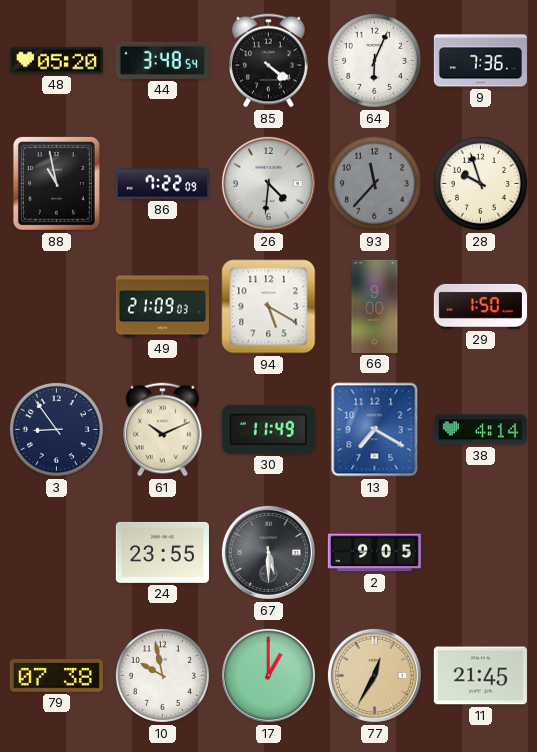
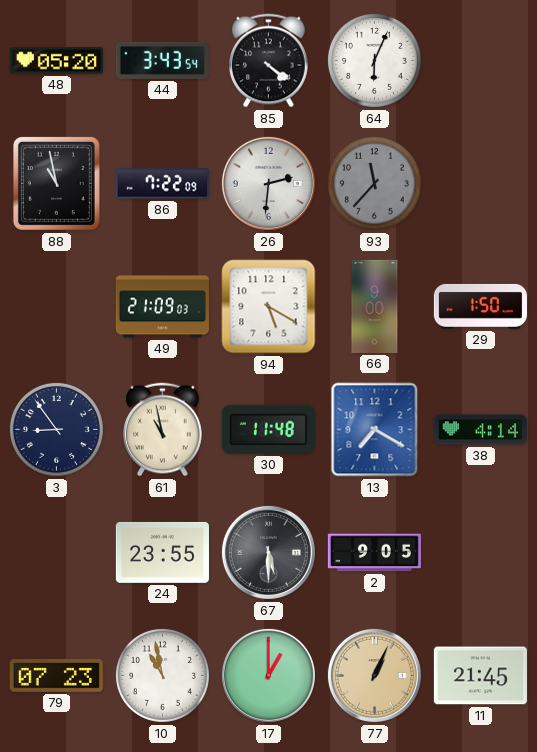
44: 3:48 -> 3:43
9: 7:36 -> none
26: 4:31 -> 2:31
28: 9:57 -> none
61: 10:11 -> 10:58
30: 11:49 -> 11:48
79: 07:38 -> 07:23
10: 9:58 -> 10:58
77: 12:35 -> 1:04
